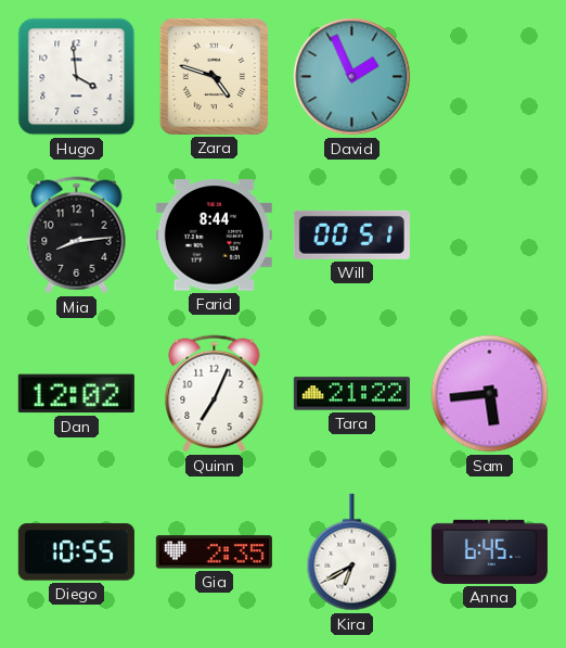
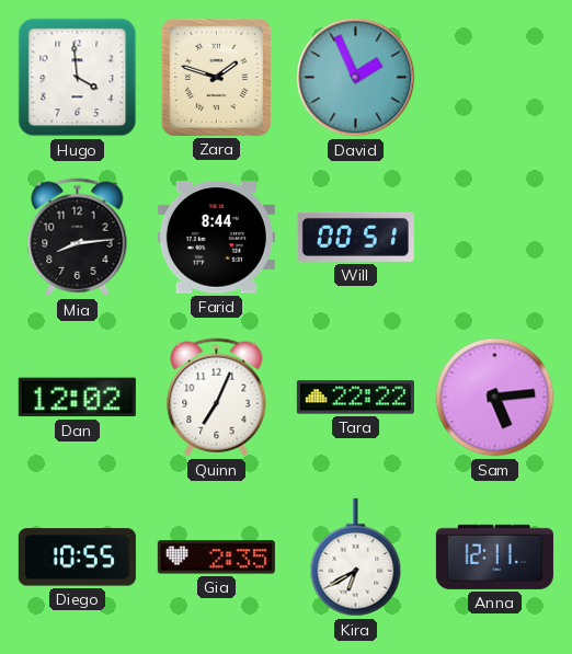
Zara: 4:48 -> 1:48
Tara: 21:22 -> 22:22
Sam: 5:44 -> 5:14
Anna: 6:45 -> 12:11
